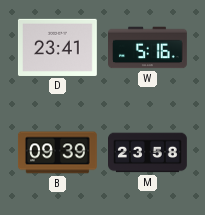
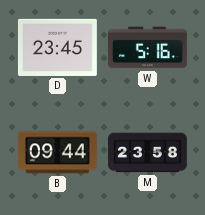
D: 23:41 -> 23:45
B: 09:39 -> 09:44
